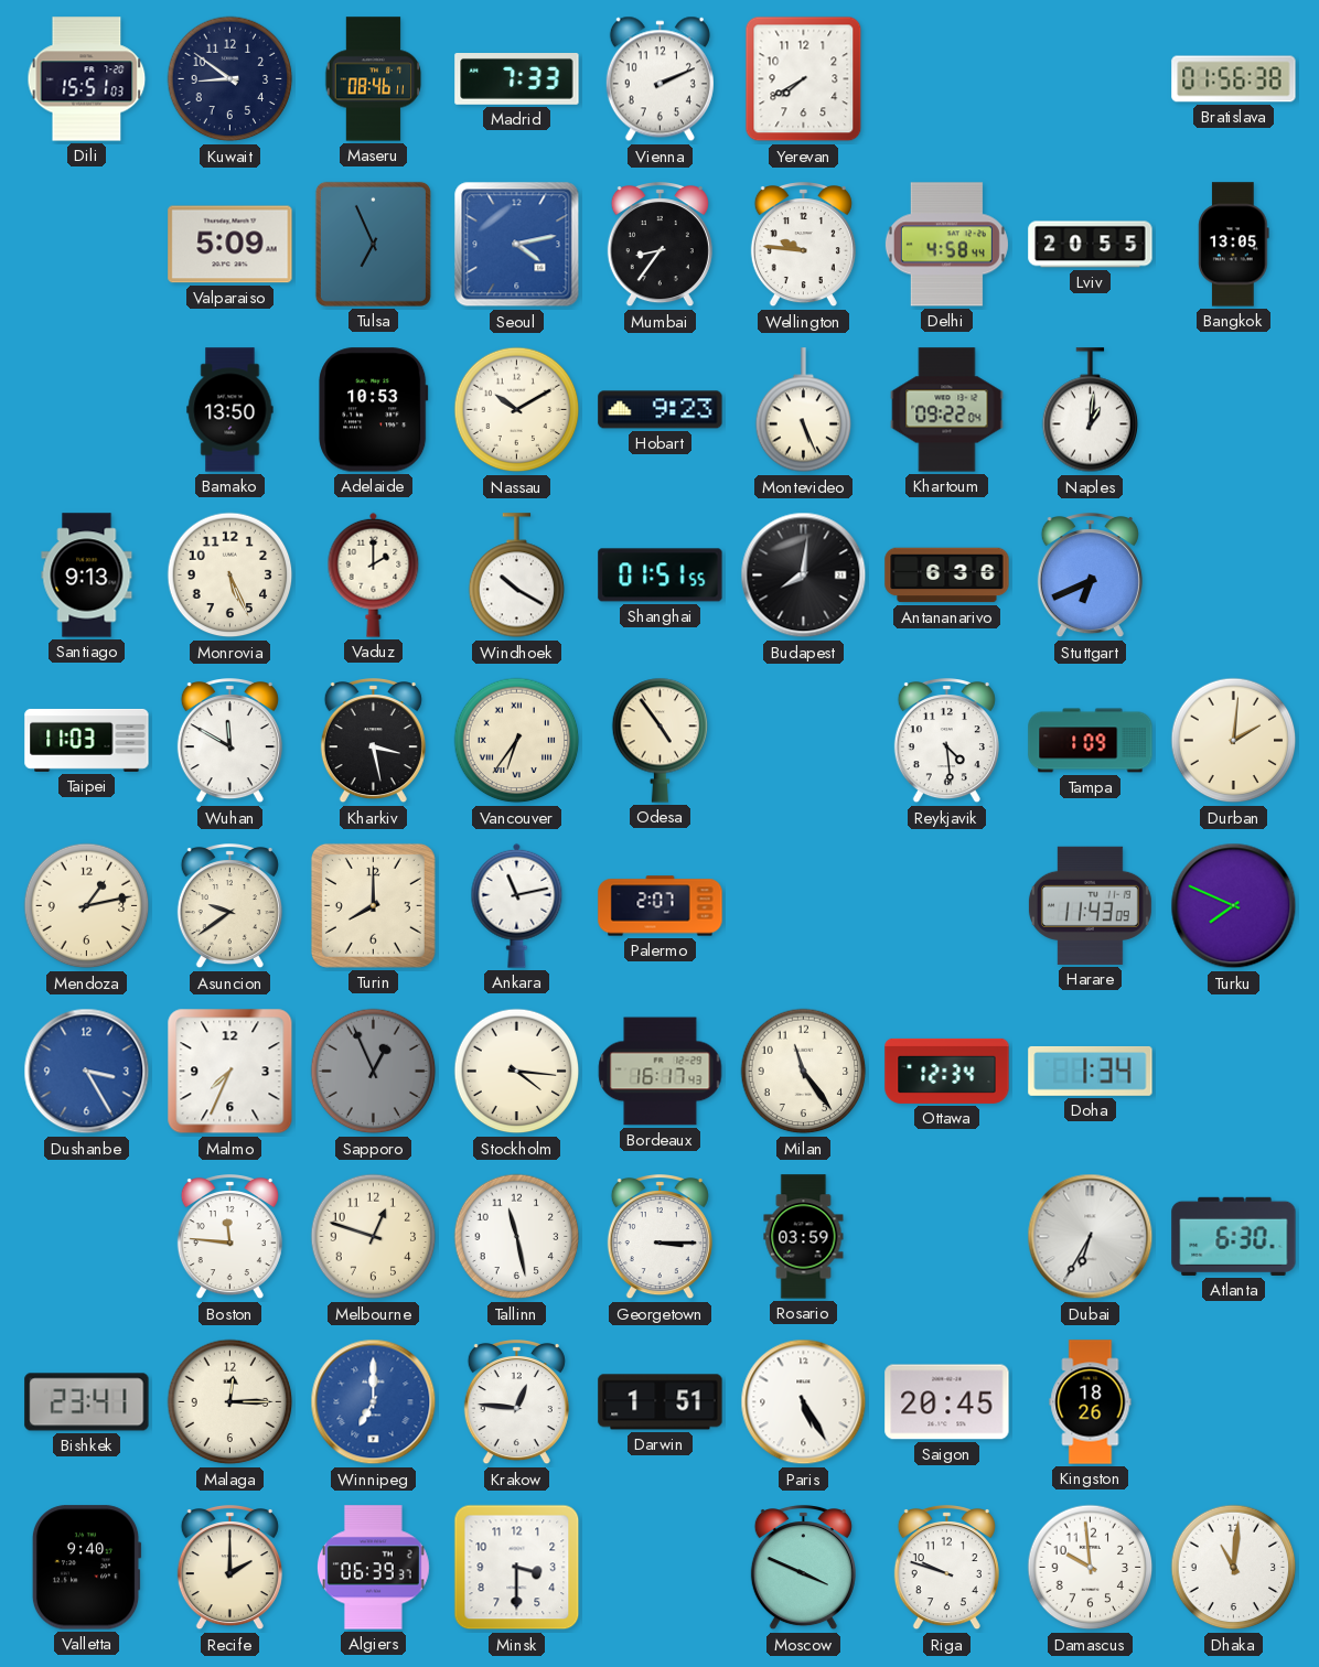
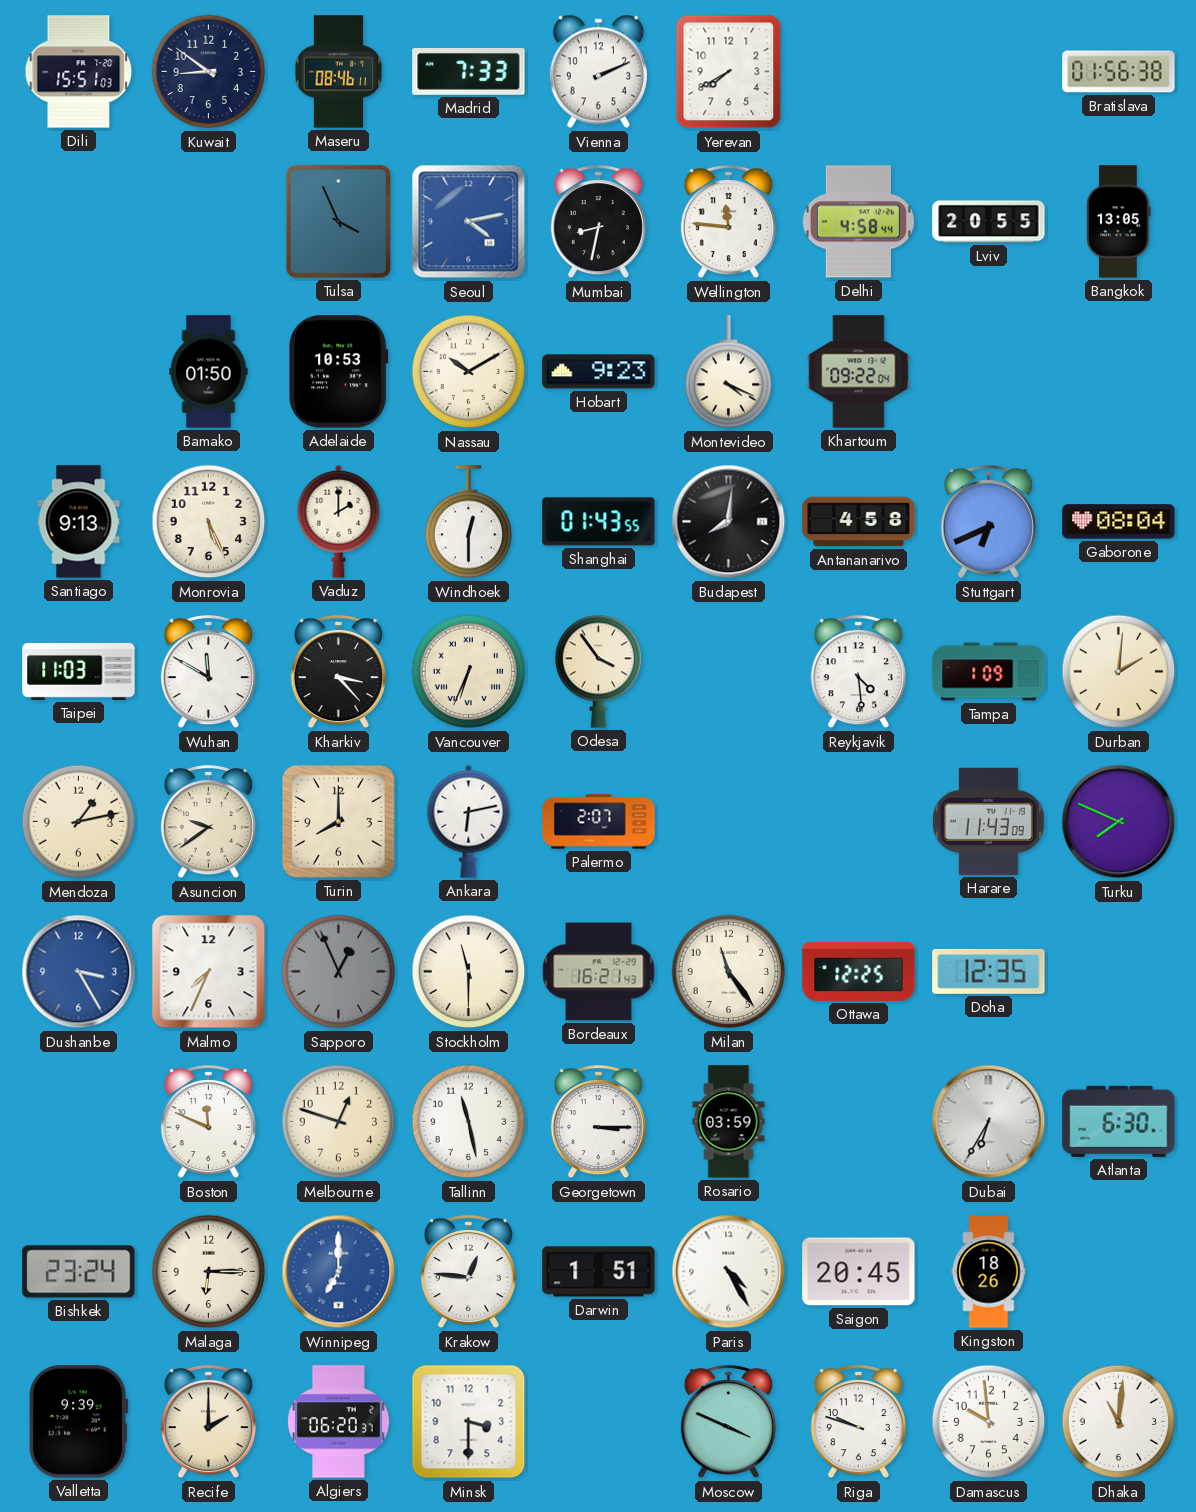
Valparaiso: 5:09 -> none
Tulsa: 6:56 -> 3:56
Mumbai: 8:36 -> 8:32
Wellington: 9:46 -> 11:46
Bamako: 13:50 -> 01:50
Montevideo: 5:26 -> 4:19
Naples: 1:01 -> none
Windhoek: 10:20 -> 12:30
Shanghai: 01:51 -> 01:43
Antananarivo: 6:36 -> 4:58
Gaborone: none -> 08:04
Kharkiv: 3:28 -> 3:23
Vancouver: 6:36 -> 6:34
Odesa: 4:54 -> 3:54
Ankara: 11:13 -> 6:13
Stockholm: 4:16 -> 11:30
Bordeaux: 16:17 -> 16:21
Ottawa: 12:34 -> 12:25
Doha: 1:34 -> 12:35
Boston: 11:46 -> 11:49
Bishkek: 23:41 -> 23:24
Malaga: 12:15 -> 6:15
Paris: 5:25 -> 4:25
Valletta: 9:40 -> 9:39
Algiers: 06:39 -> 06:20
